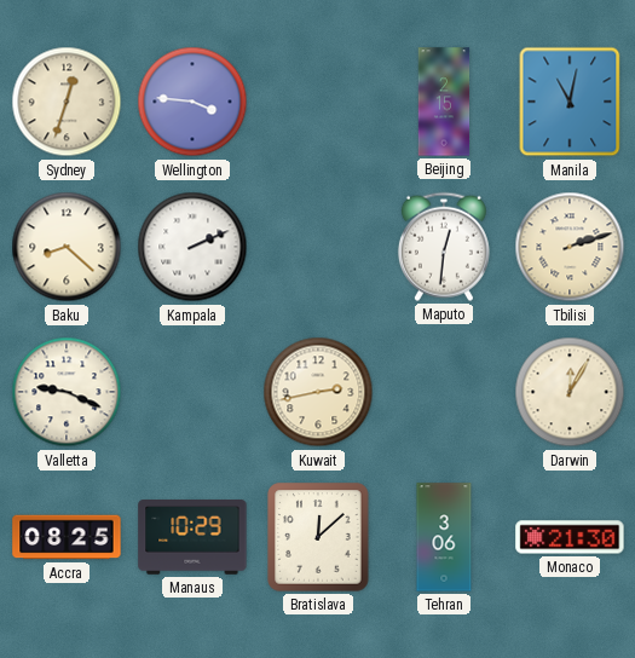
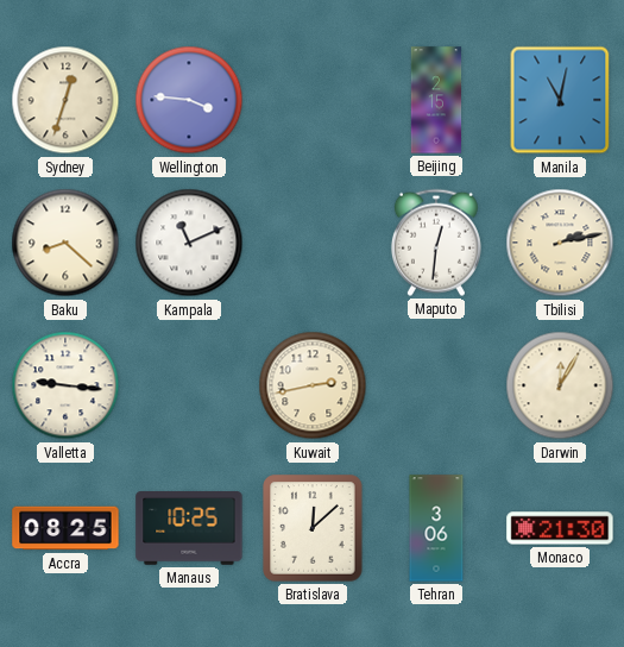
Kampala: 2:11 -> 11:11
Tbilisi: 2:12 -> 2:13
Valletta: 9:19 -> 9:16
Manaus: 10:29 -> 10:25
